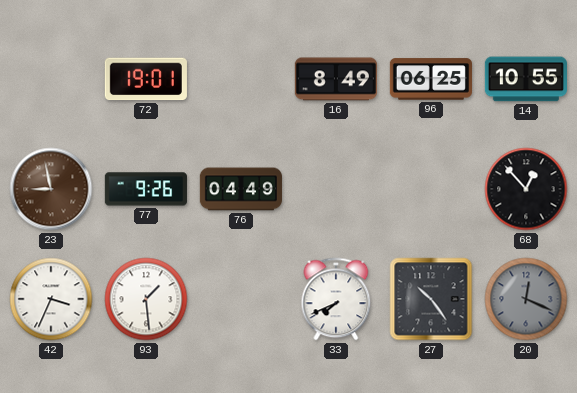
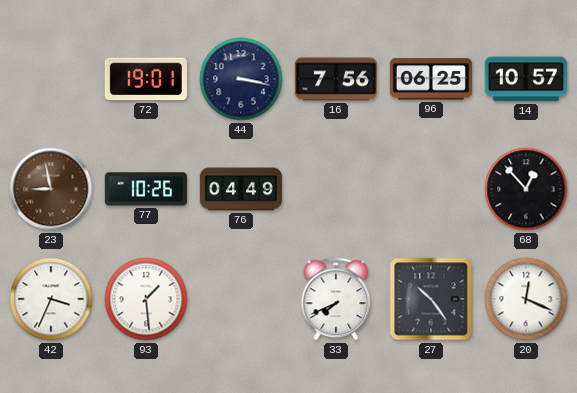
44: none -> 3:17
16: 8:49 -> 7:56
14: 10:55 -> 10:57
77: 9:26 -> 10:26
20 dial: grey -> white
